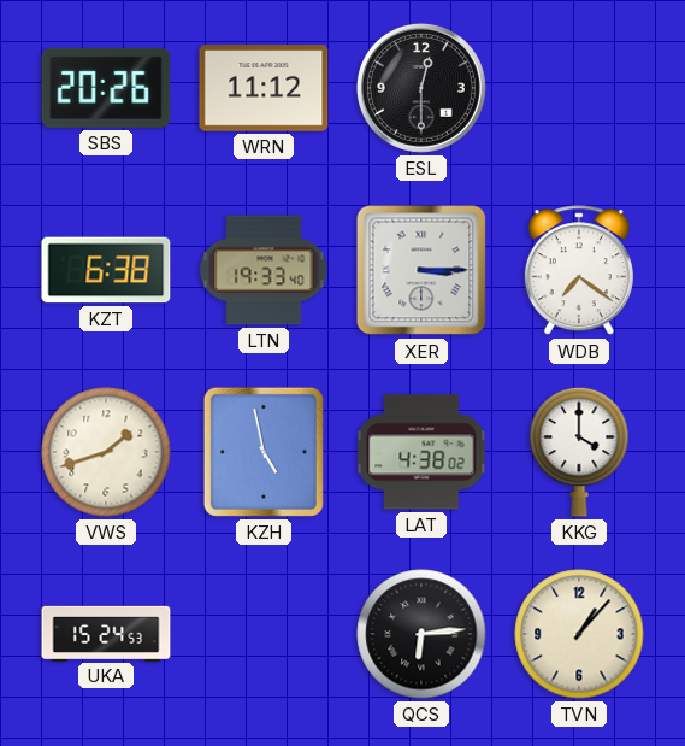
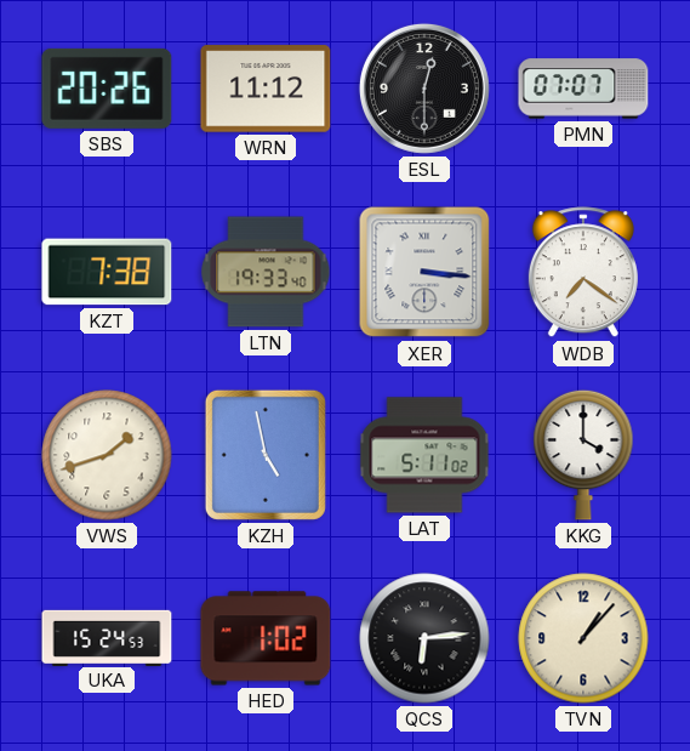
PMN: none -> 07:07
KZT: 6:38 -> 7:38
XER: 3:15 -> 3:16
LAT: 4:38 -> 5:11
HED: none -> 1:02
